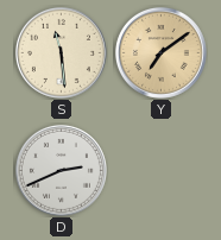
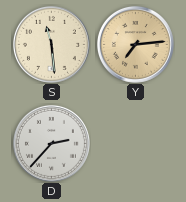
Y: 7:09 -> 7:14
D: 2:41 -> 2:37
